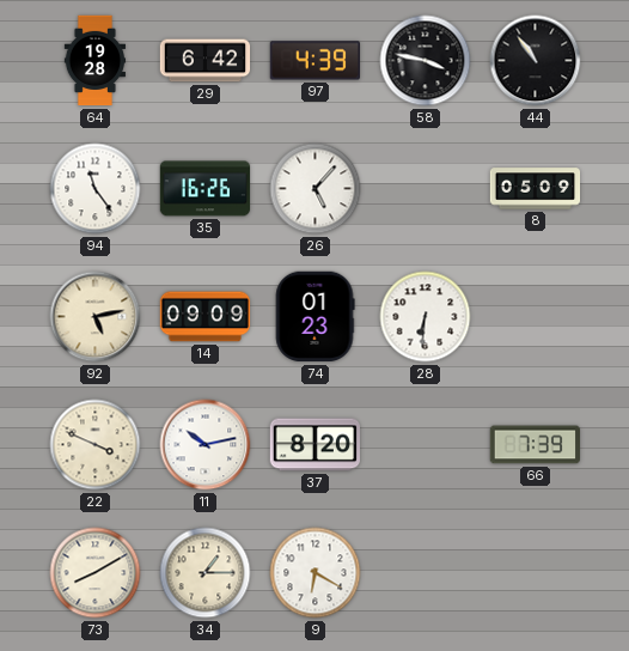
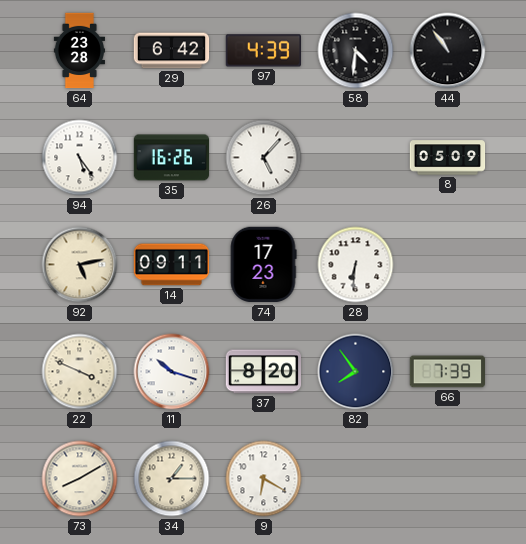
64: 19:28 -> 23:28
58: 3:47 -> 4:31
94: 11:24 -> 5:24
14: 09:09 -> 09:11
74: 01:23 -> 17:23
11: 10:13 -> 10:18
82: none -> 7:54
